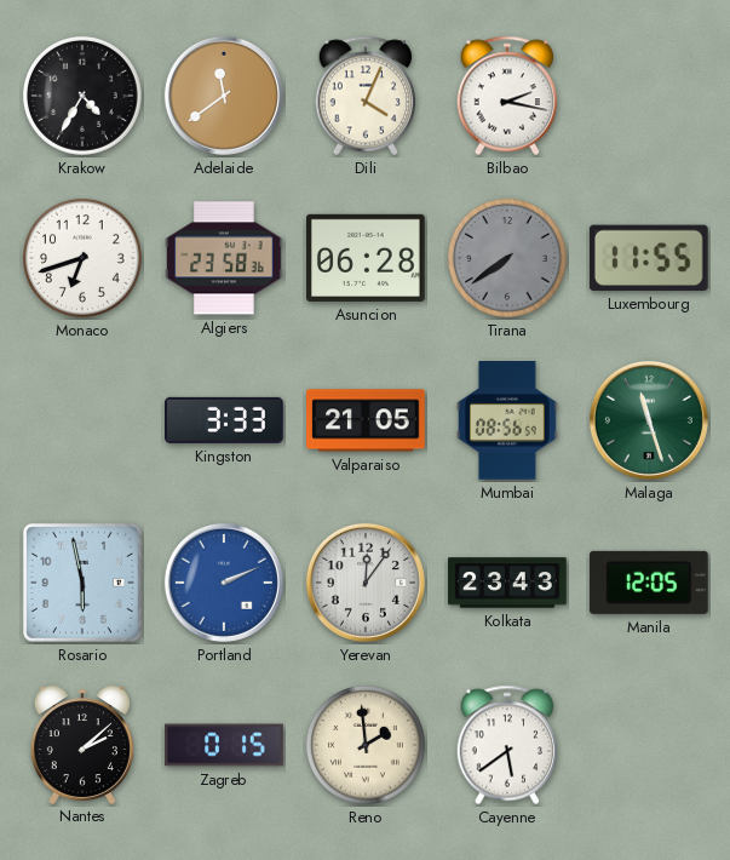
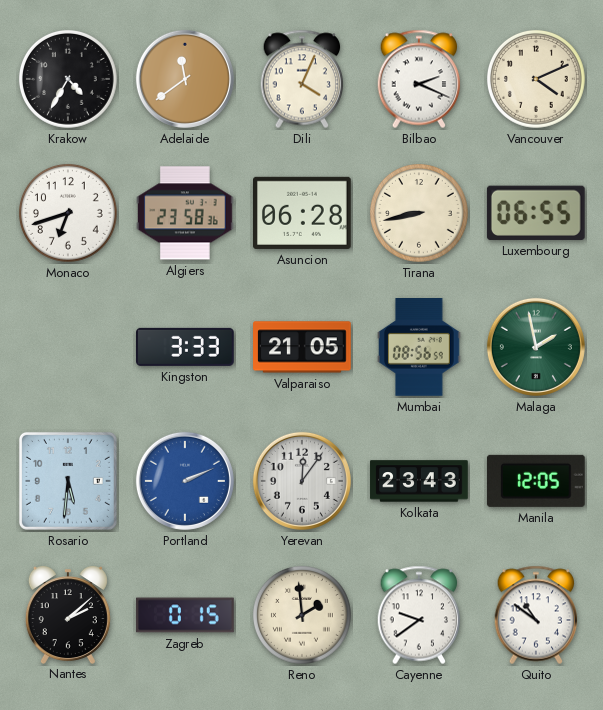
Bilbao: 2:17 -> 2:19
Vancouver: none -> 4:11
Tirana: 7:39 -> 8:43
Tirana dial: grey -> cream
Luxembourg: 11:55 -> 06:55
Malaga: 11:27 -> 1:58
Rosario: 5:58 -> 5:31
Cayenne: 5:39 -> 9:39
Quito: none -> 10:51
